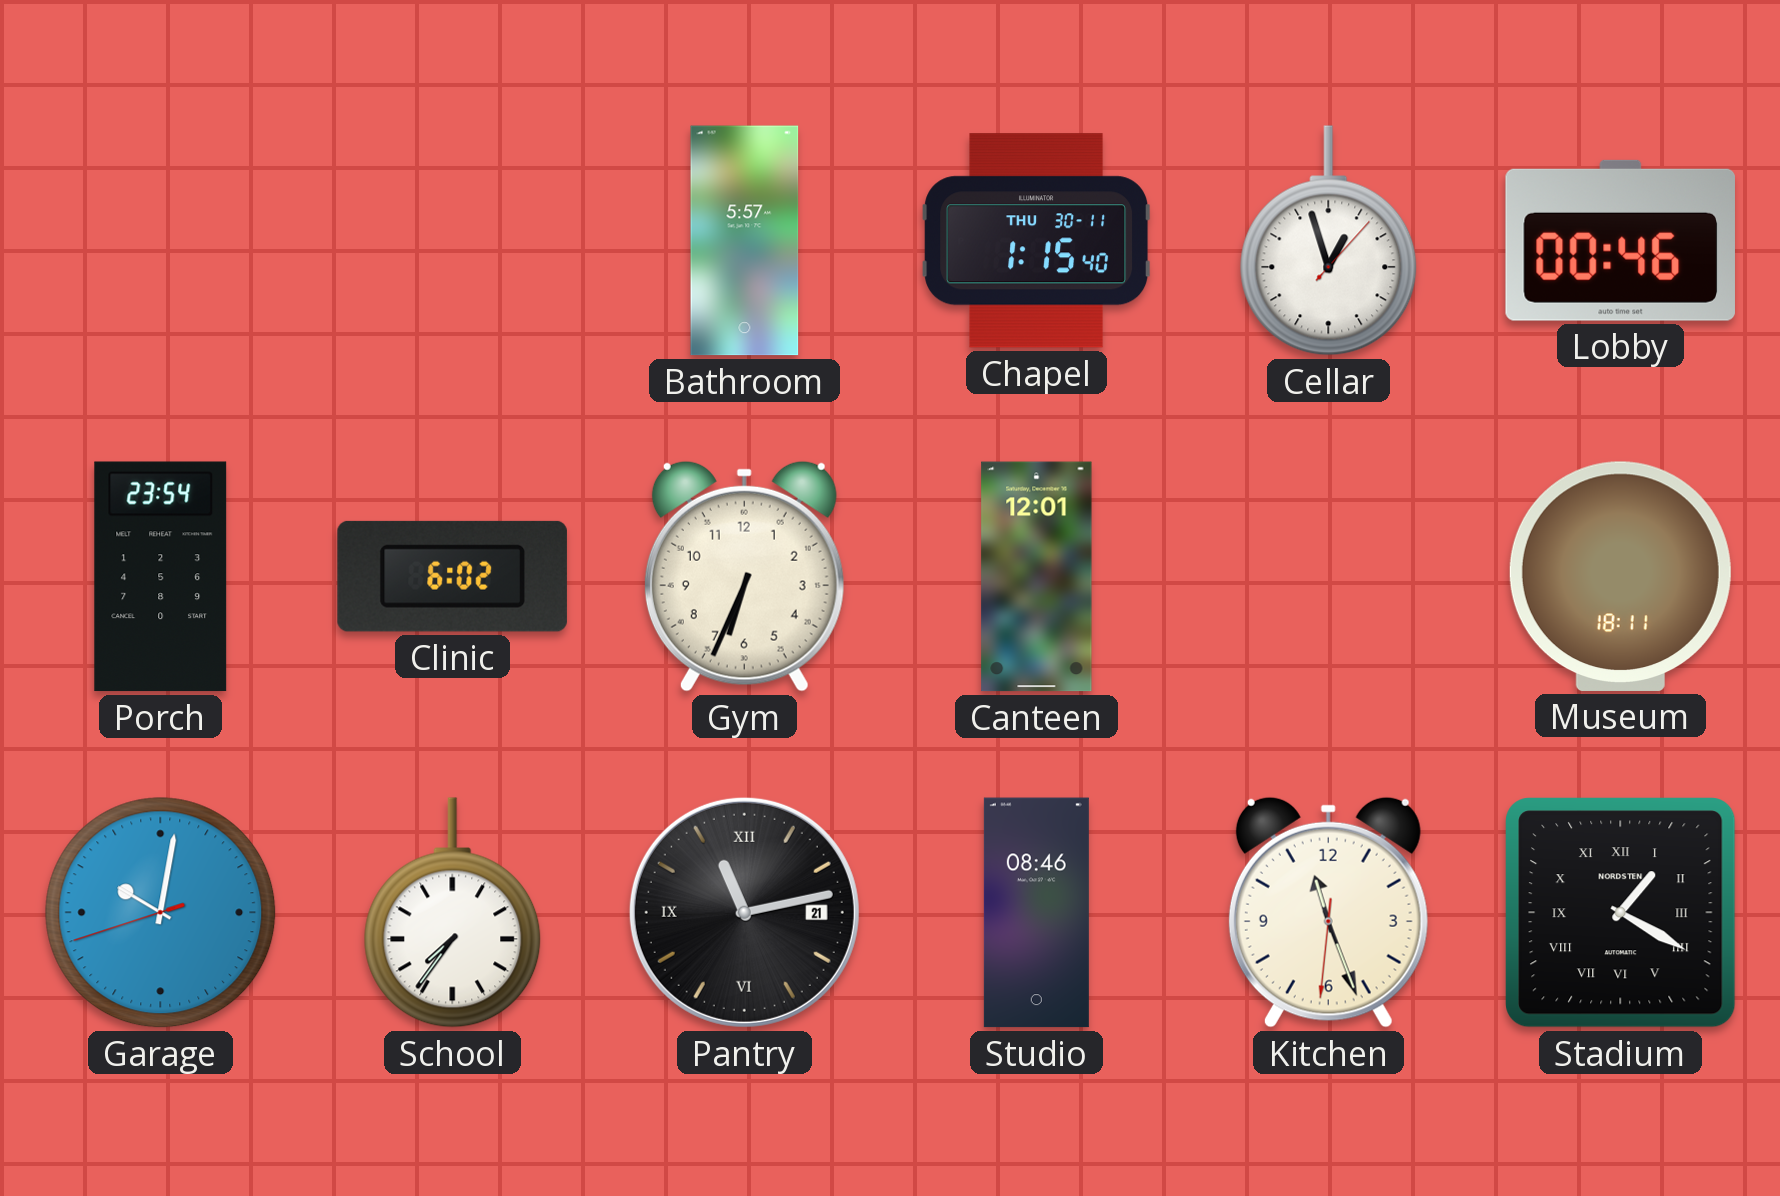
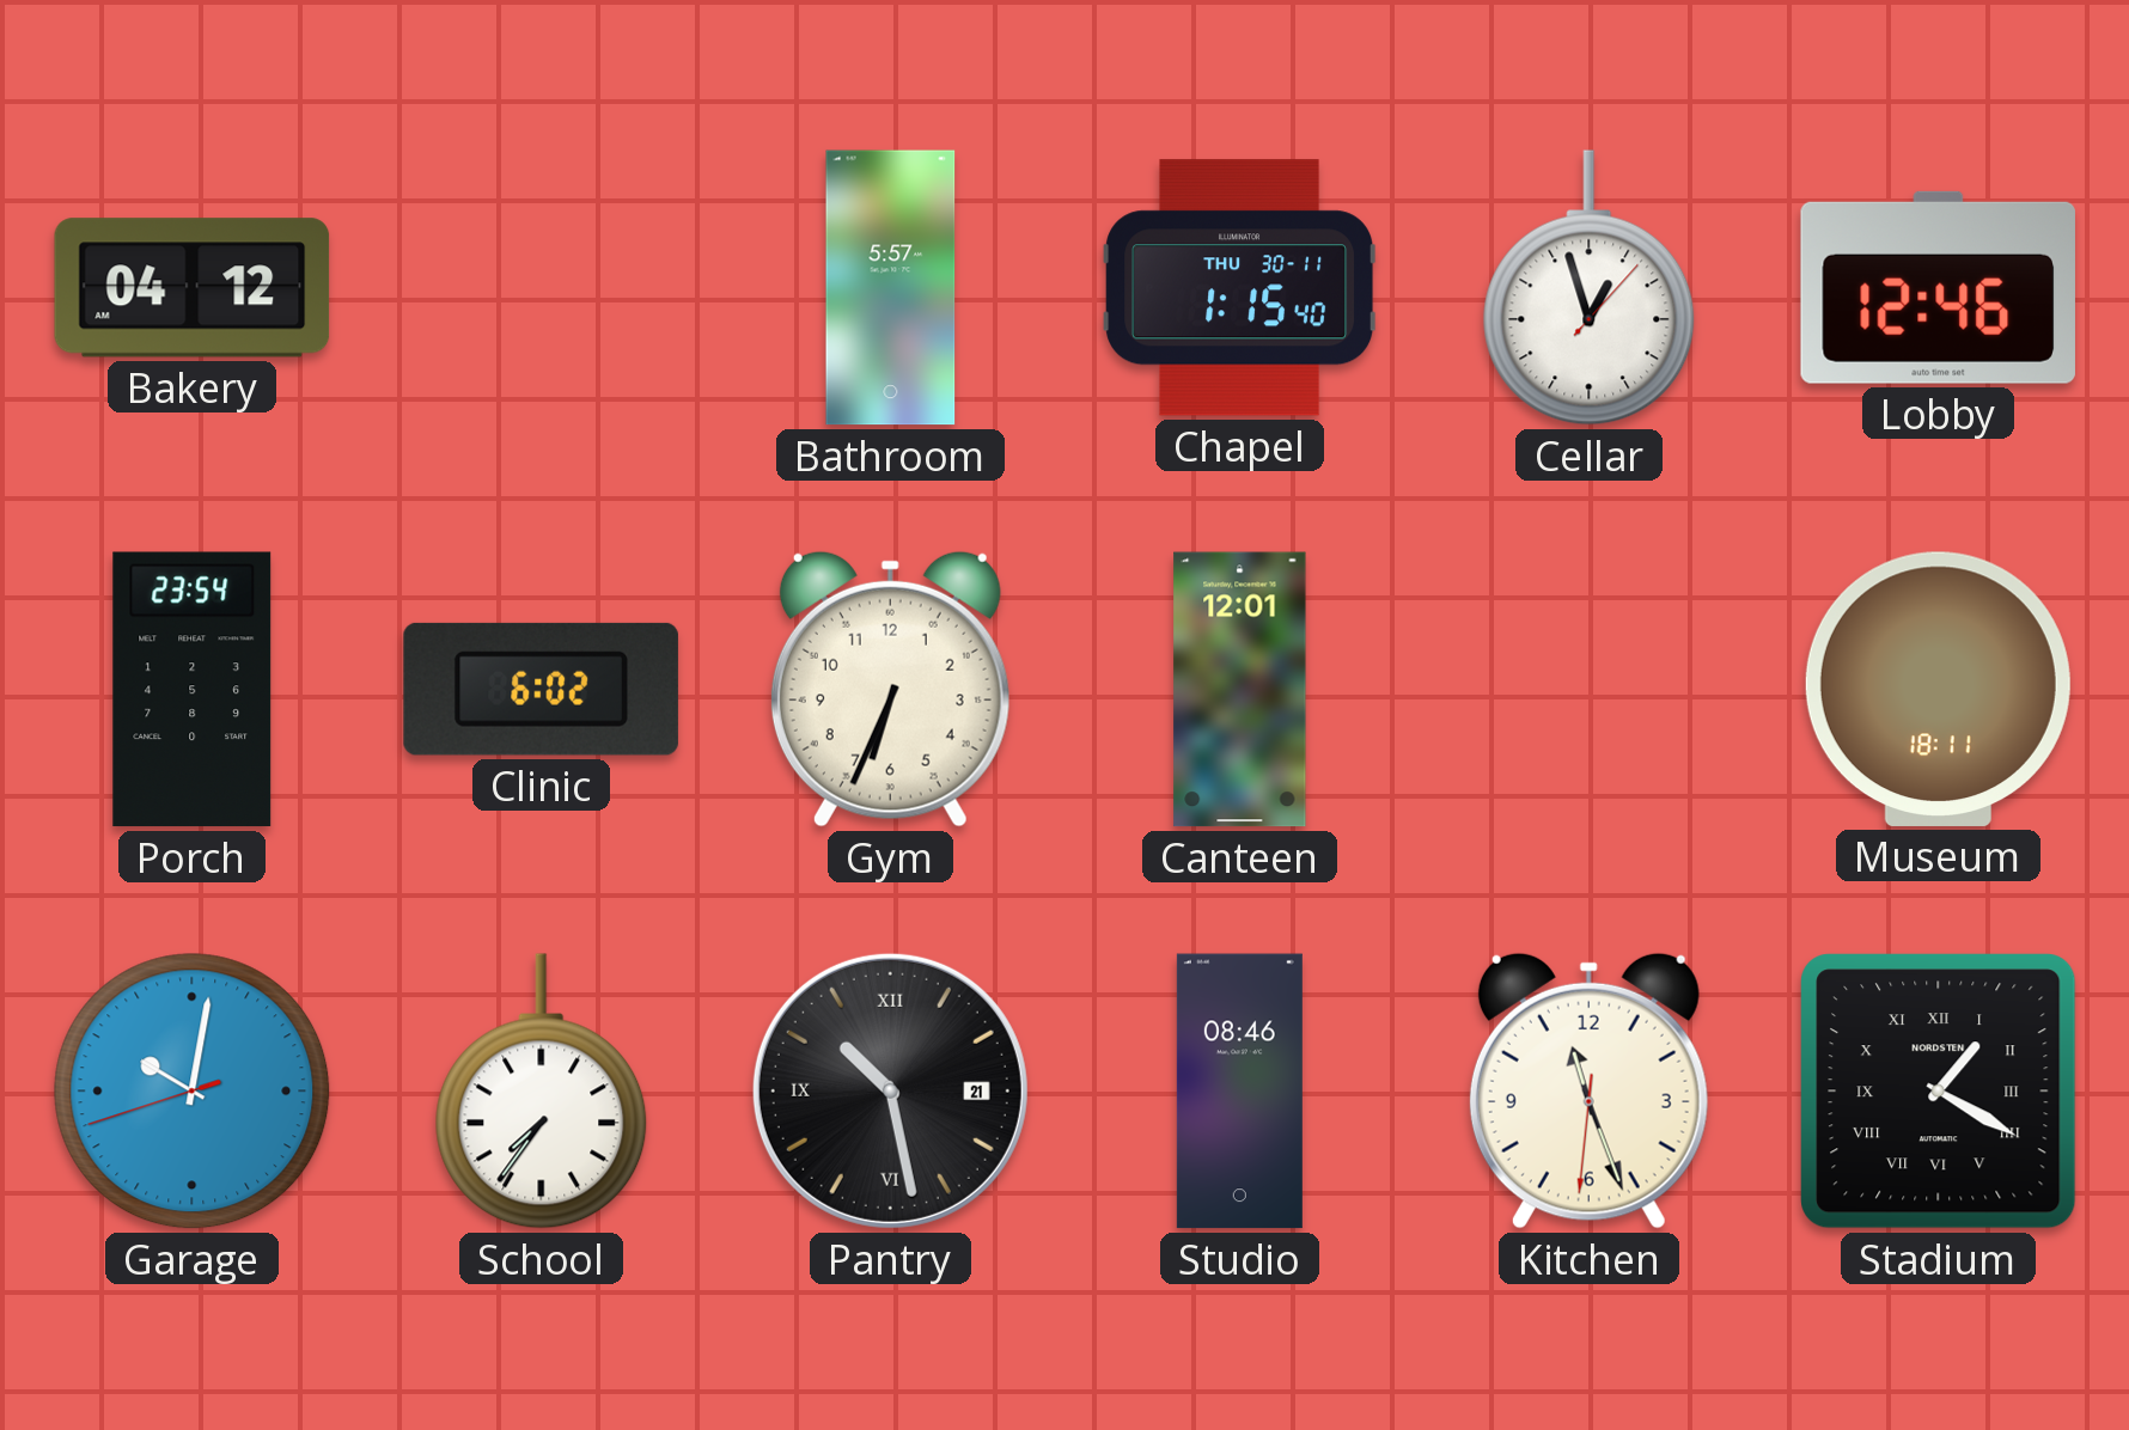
Bakery: none -> 04:12
Lobby: 00:46 -> 12:46
Pantry: 11:13 -> 10:28
